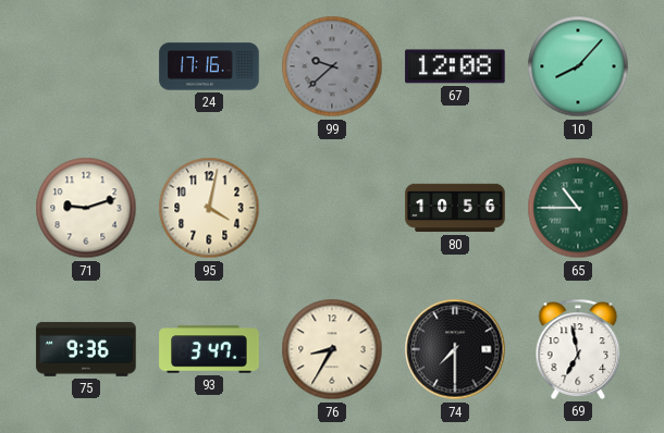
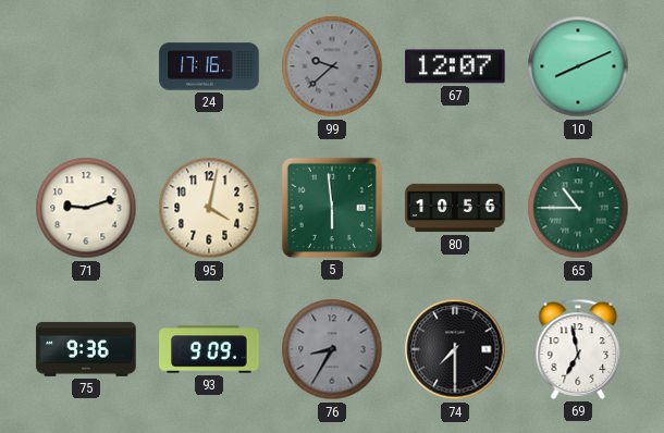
67: 12:08 -> 12:07
10: 8:07 -> 8:11
5: none -> 5:59
93: 3:47 -> 9:09
76 dial: cream -> grey
